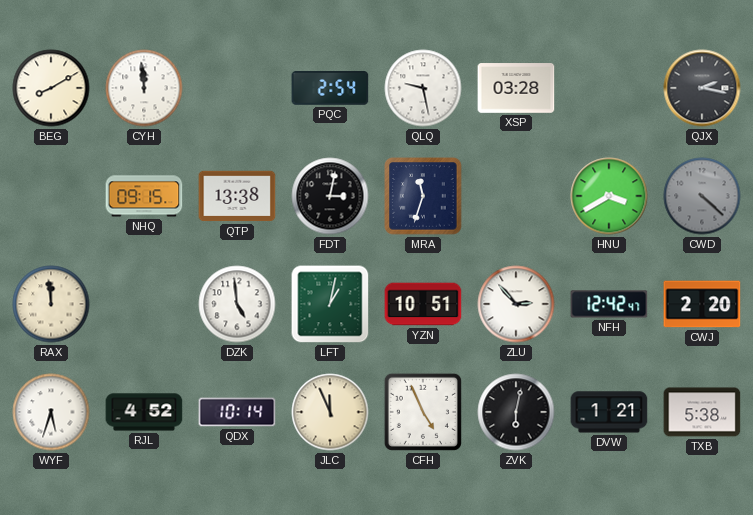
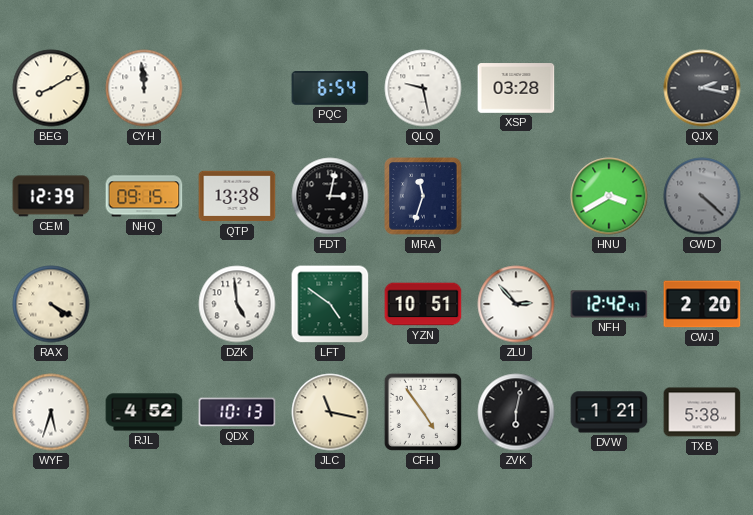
PQC: 2:54 -> 6:54
CEM: none -> 12:39
RAX: 11:59 -> 4:20
LFT: 1:02 -> 4:51
QDX: 10:14 -> 10:13
JLC: 11:56 -> 11:17
CFH: 4:56 -> 4:54
